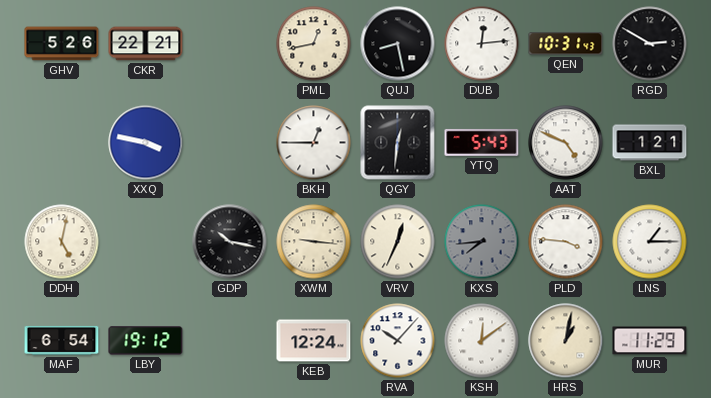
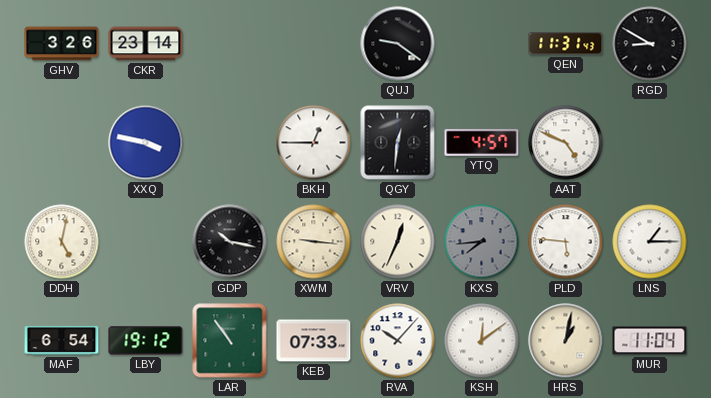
GHV: 5:26 -> 3:26
CKR: 22:21 -> 23:14
PML: 12:43 -> none
QUJ: 8:28 -> 9:21
DUB: 12:14 -> none
QEN: 10:31 -> 11:31
RGD: 2:50 -> 8:50
YTQ: 5:43 -> 4:57
BXL: 1:21 -> none
PLD: 3:46 -> 5:46
LAR: none -> 10:54
KEB: 12:24 -> 07:33
MUR: 11:29 -> 11:04
